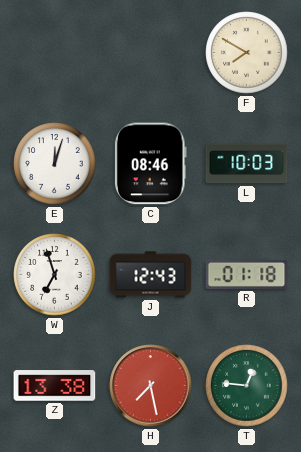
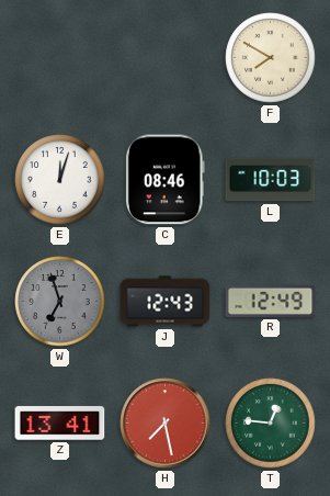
W dial: white -> grey
R: 01:18 -> 12:49
Z: 13:38 -> 13:41
